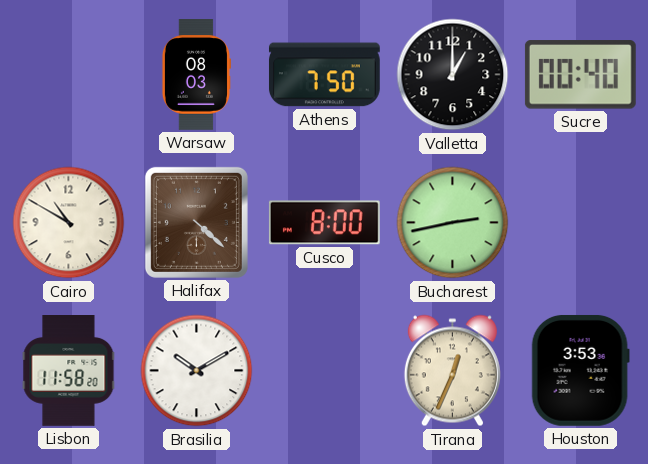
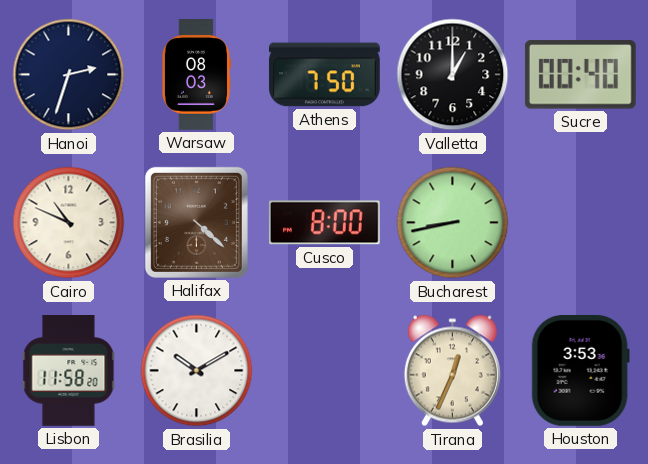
Hanoi: none -> 2:33
Cairo: 10:50 -> 10:49
Bucharest: 2:43 -> 8:43
